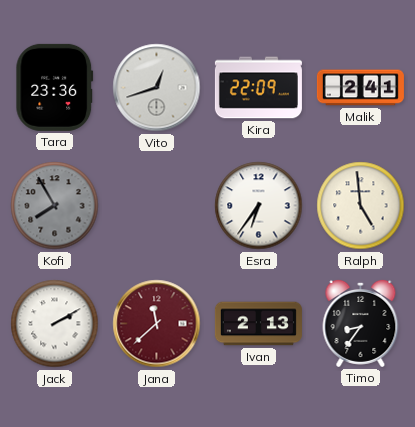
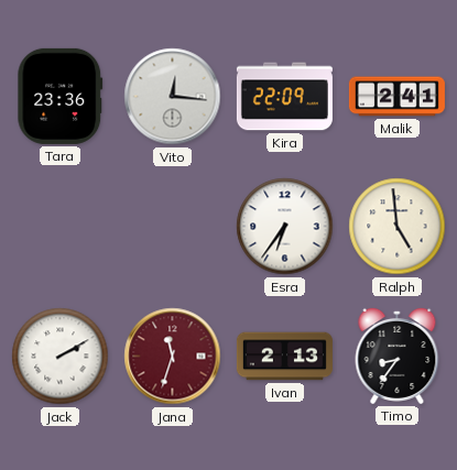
Vito: 12:42 -> 12:16
Kofi: 7:55 -> none
Jana: 11:38 -> 11:33
